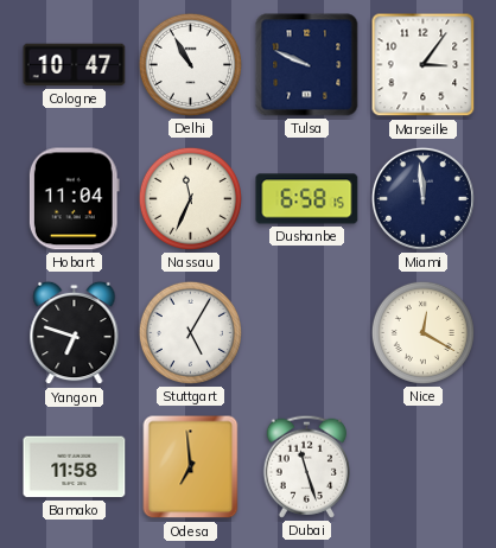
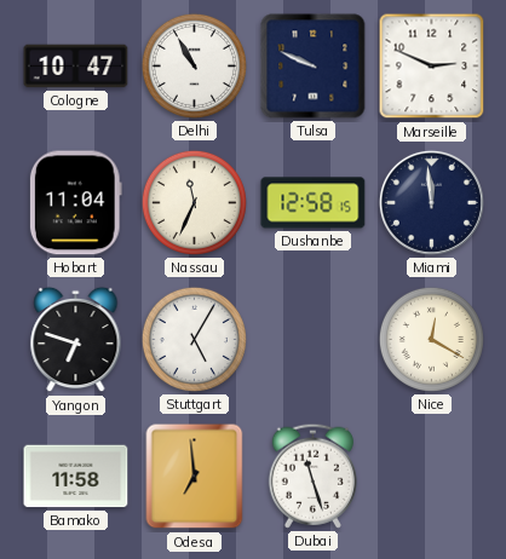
Marseille: 3:06 -> 2:49
Dushanbe: 6:58 -> 12:58
